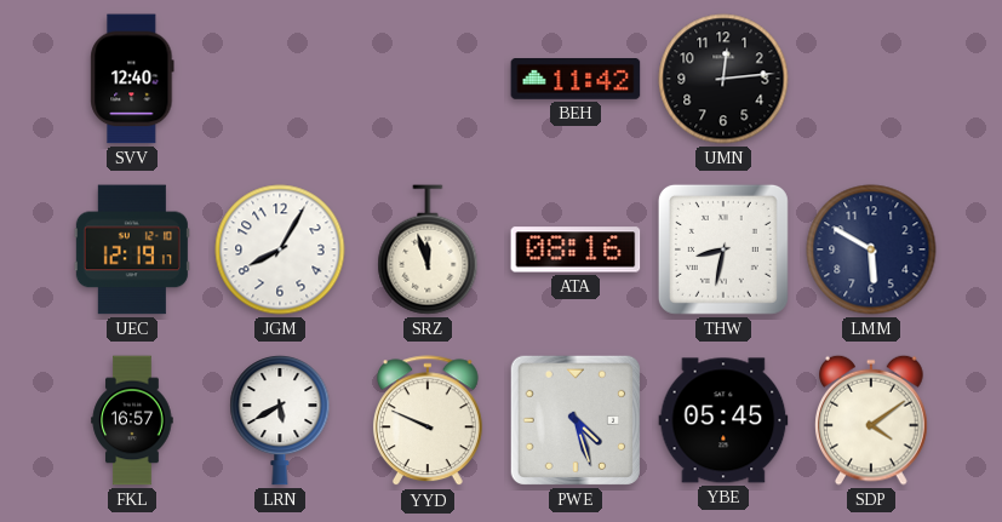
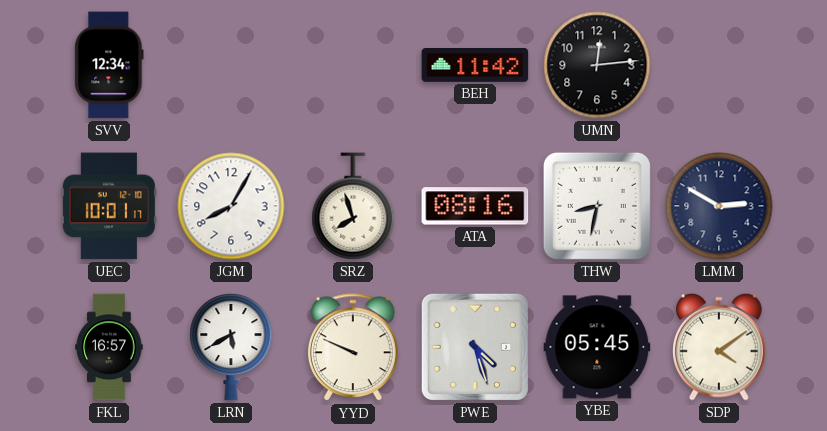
SVV: 12:40 -> 12:34
UEC: 12:19 -> 10:01
SRZ: 11:57 -> 7:57
LMM: 5:50 -> 2:50
